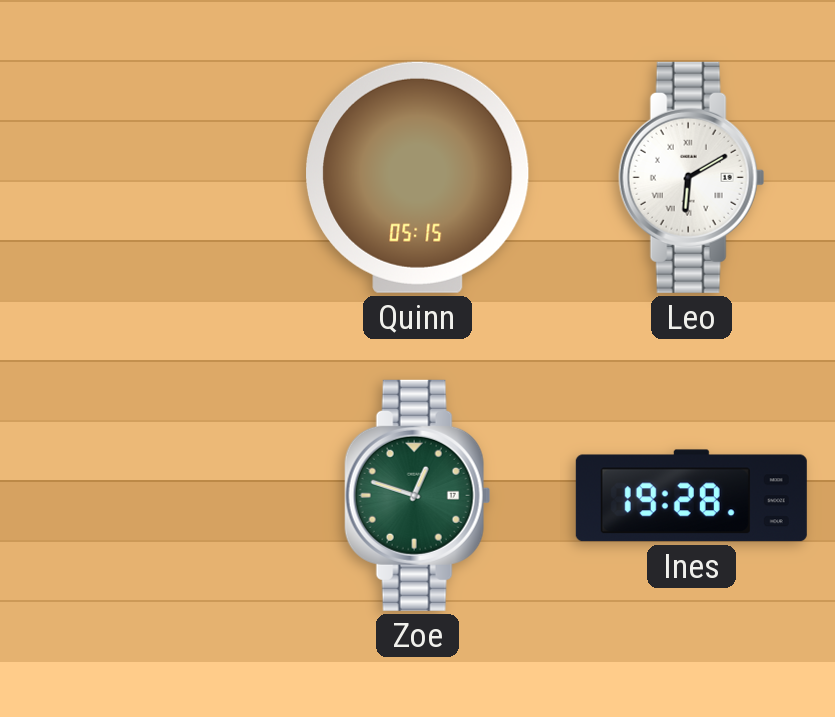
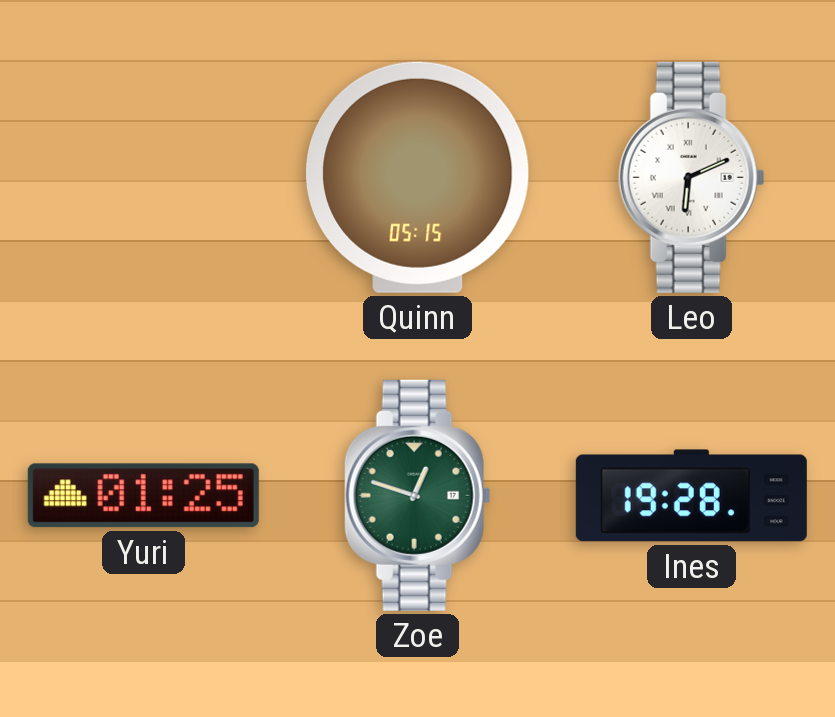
Leo: 6:10 -> 6:11
Yuri: none -> 01:25
